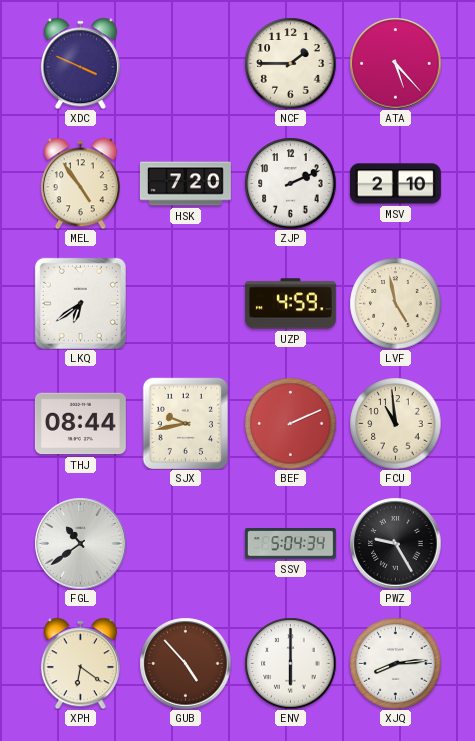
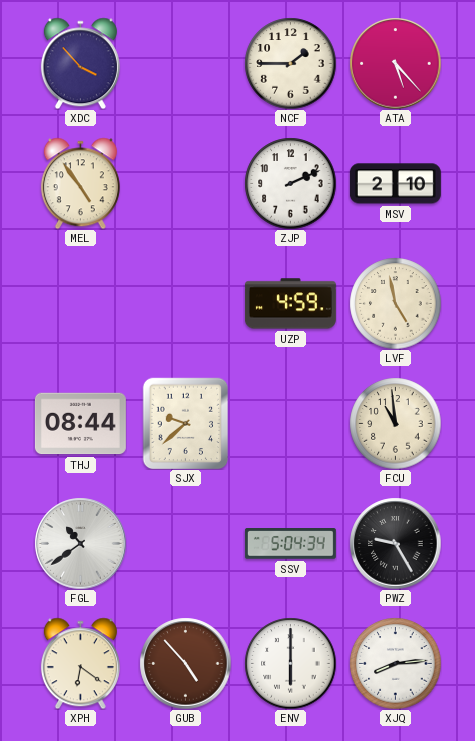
XDC: 3:49 -> 3:53
HSK: 7:20 -> none
LKQ: 6:39 -> none
SJX: 9:43 -> 9:38
BEF: 2:11 -> none
